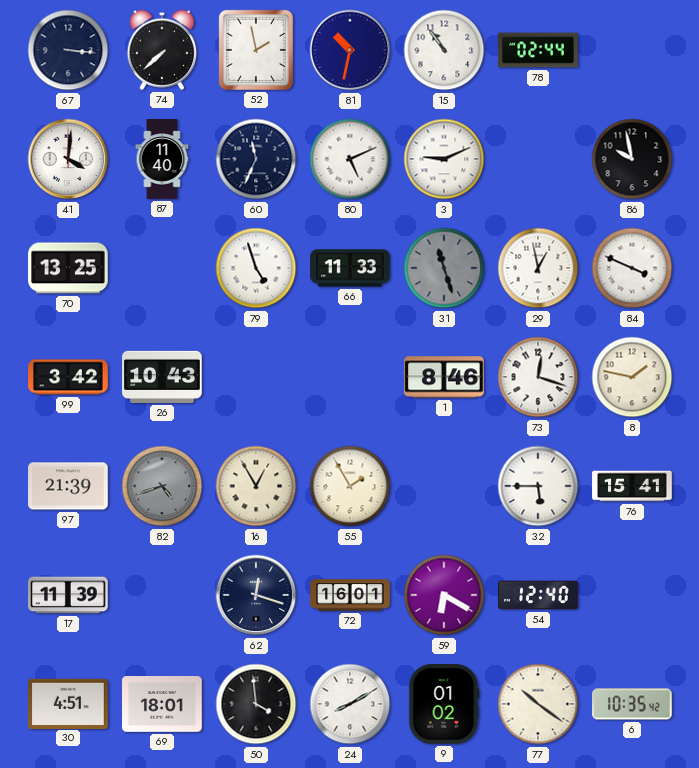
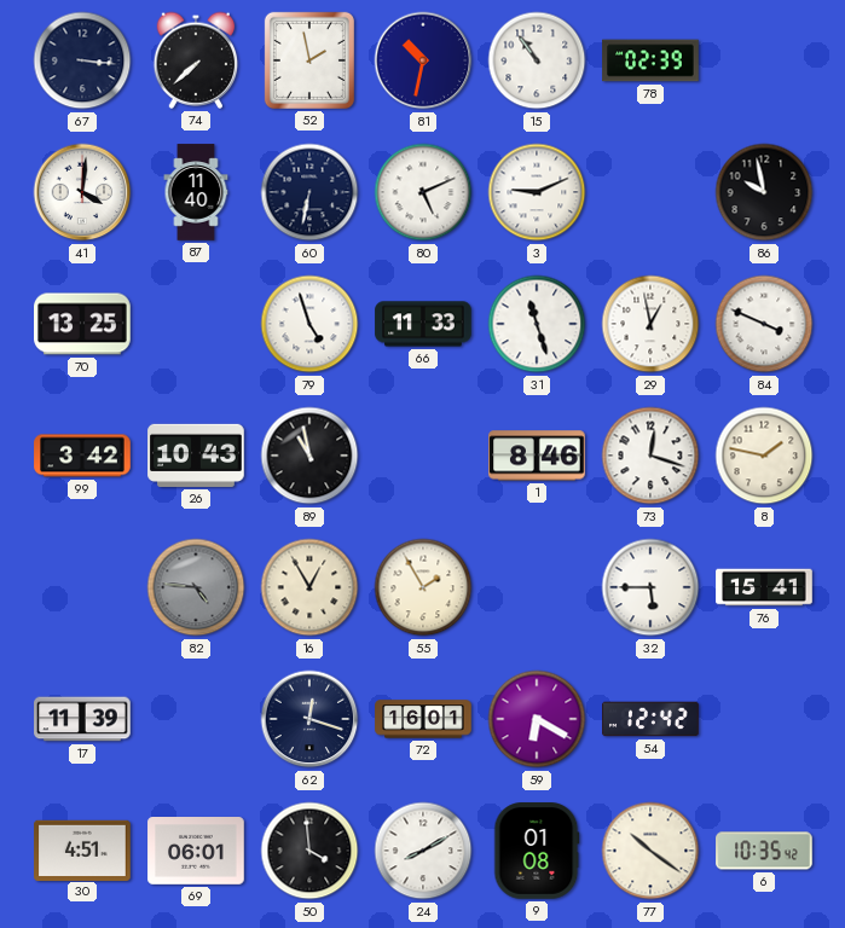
78: 02:44 -> 02:39
60: 11:34 -> 6:32
31 dial: grey -> white
89: none -> 10:58
97: 21:39 -> none
82: 4:42 -> 4:46
54: 12:40 -> 12:42
69: 18:01 -> 06:01
9: 01:02 -> 01:08
